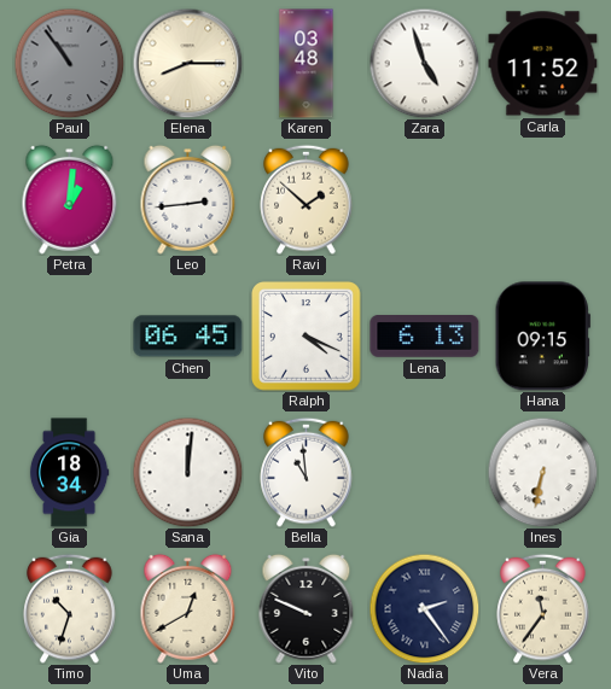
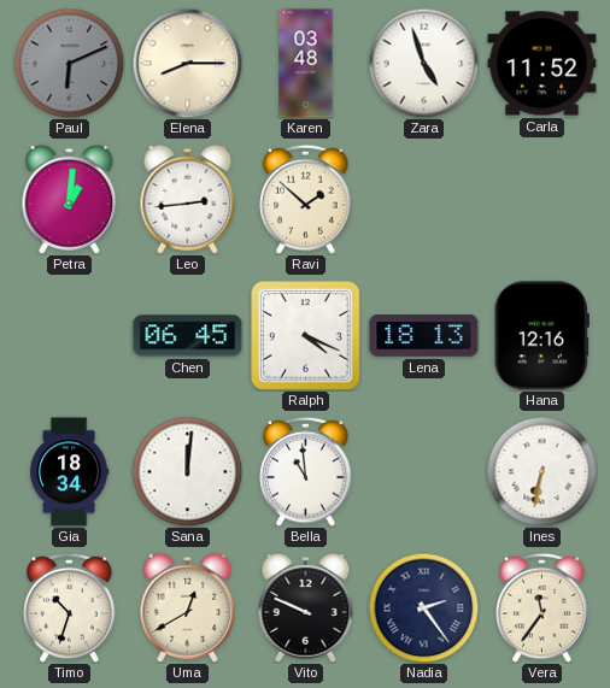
Paul: 10:54 -> 6:11
Lena: 6:13 -> 18:13
Hana: 09:15 -> 12:16
